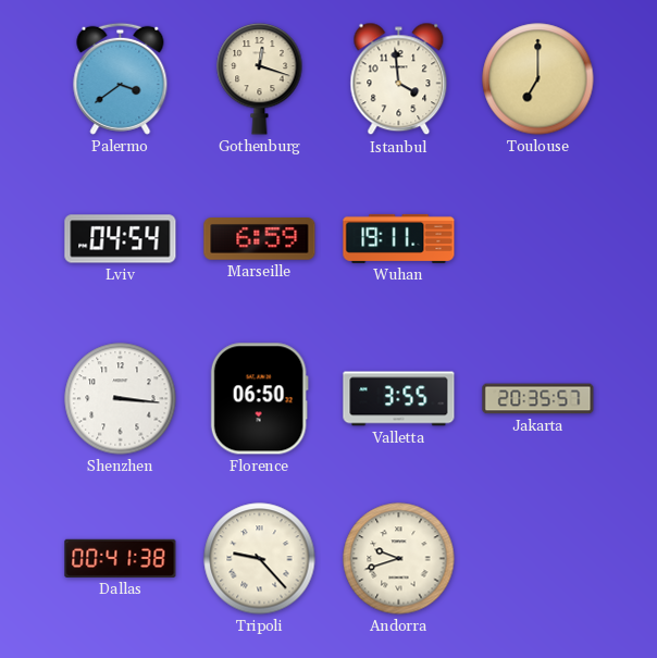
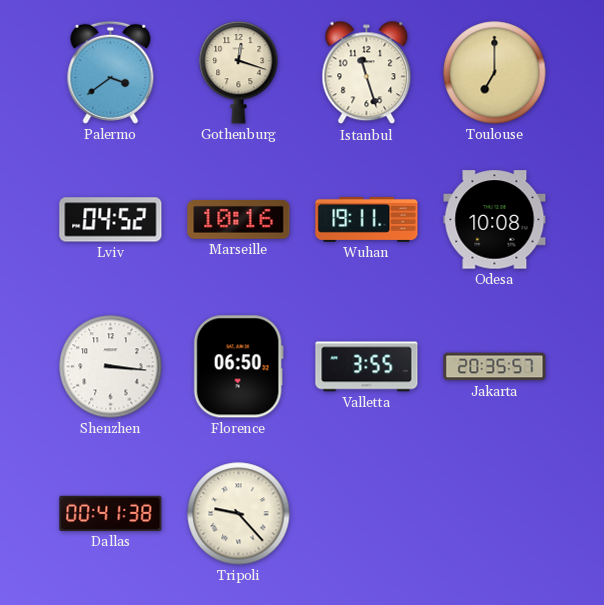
Istanbul: 3:59 -> 11:27
Lviv: 04:54 -> 04:52
Marseille: 6:59 -> 10:16
Odesa: none -> 10:08
Andorra: 9:42 -> none
